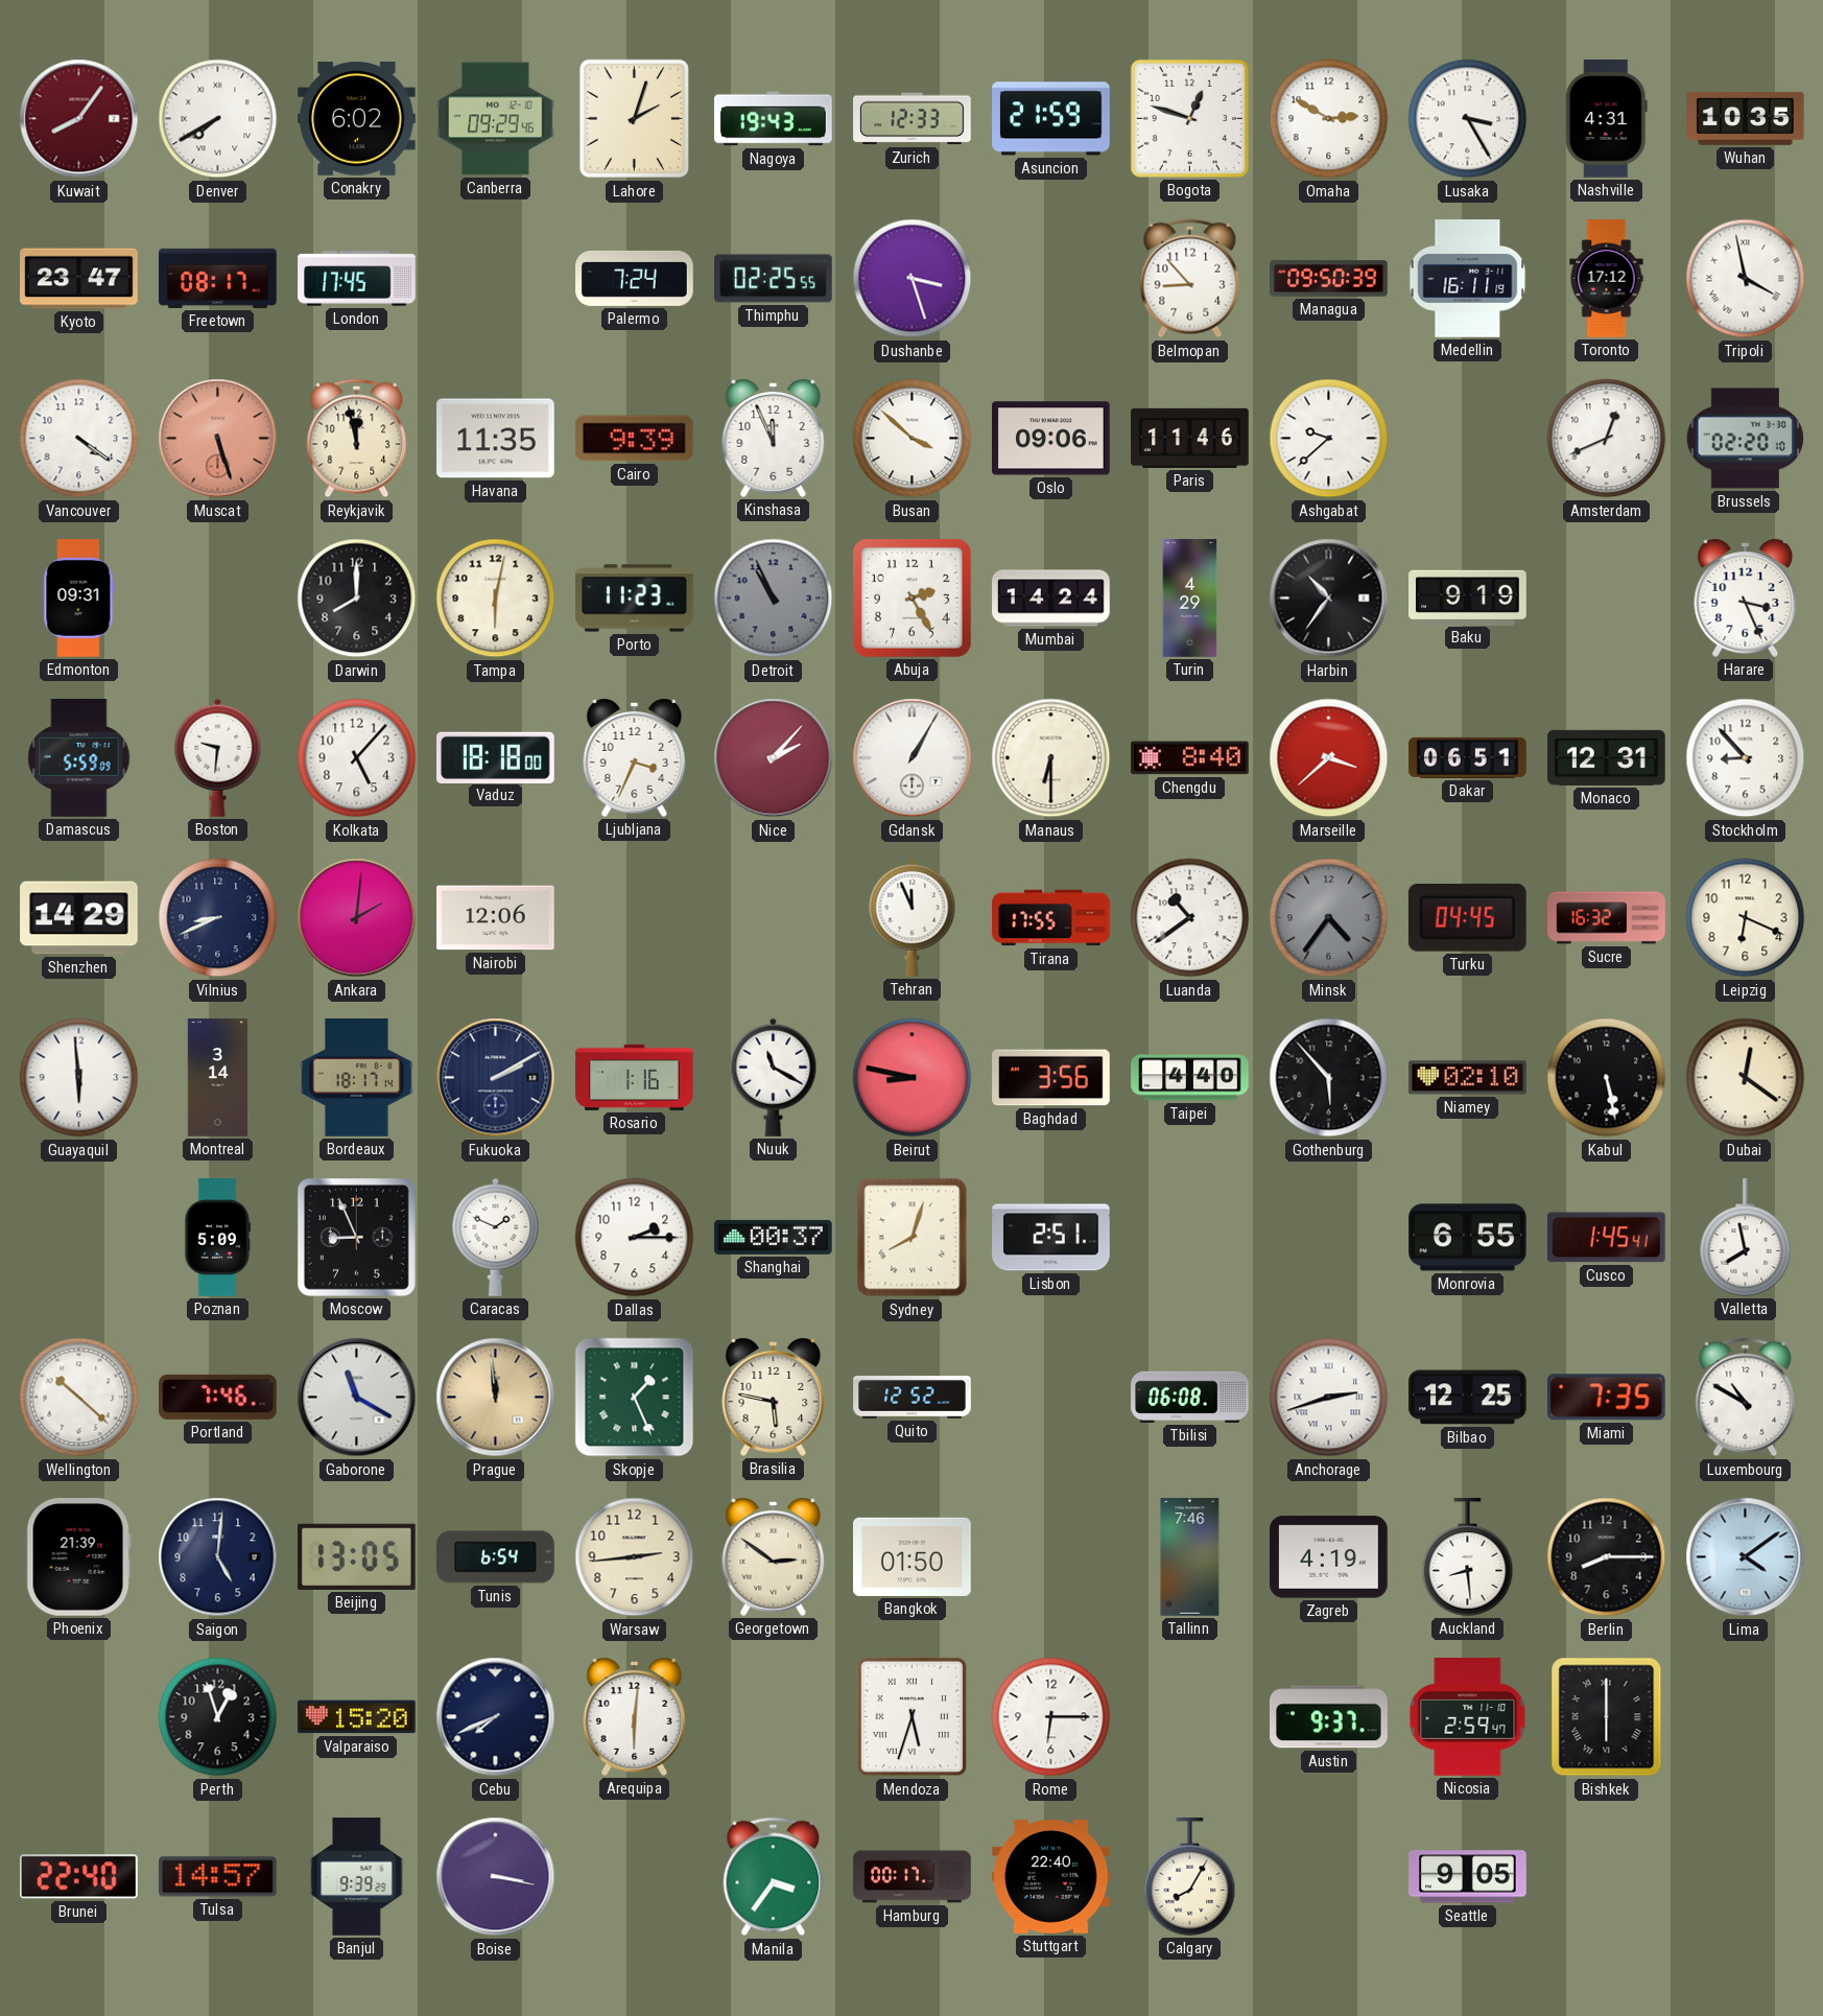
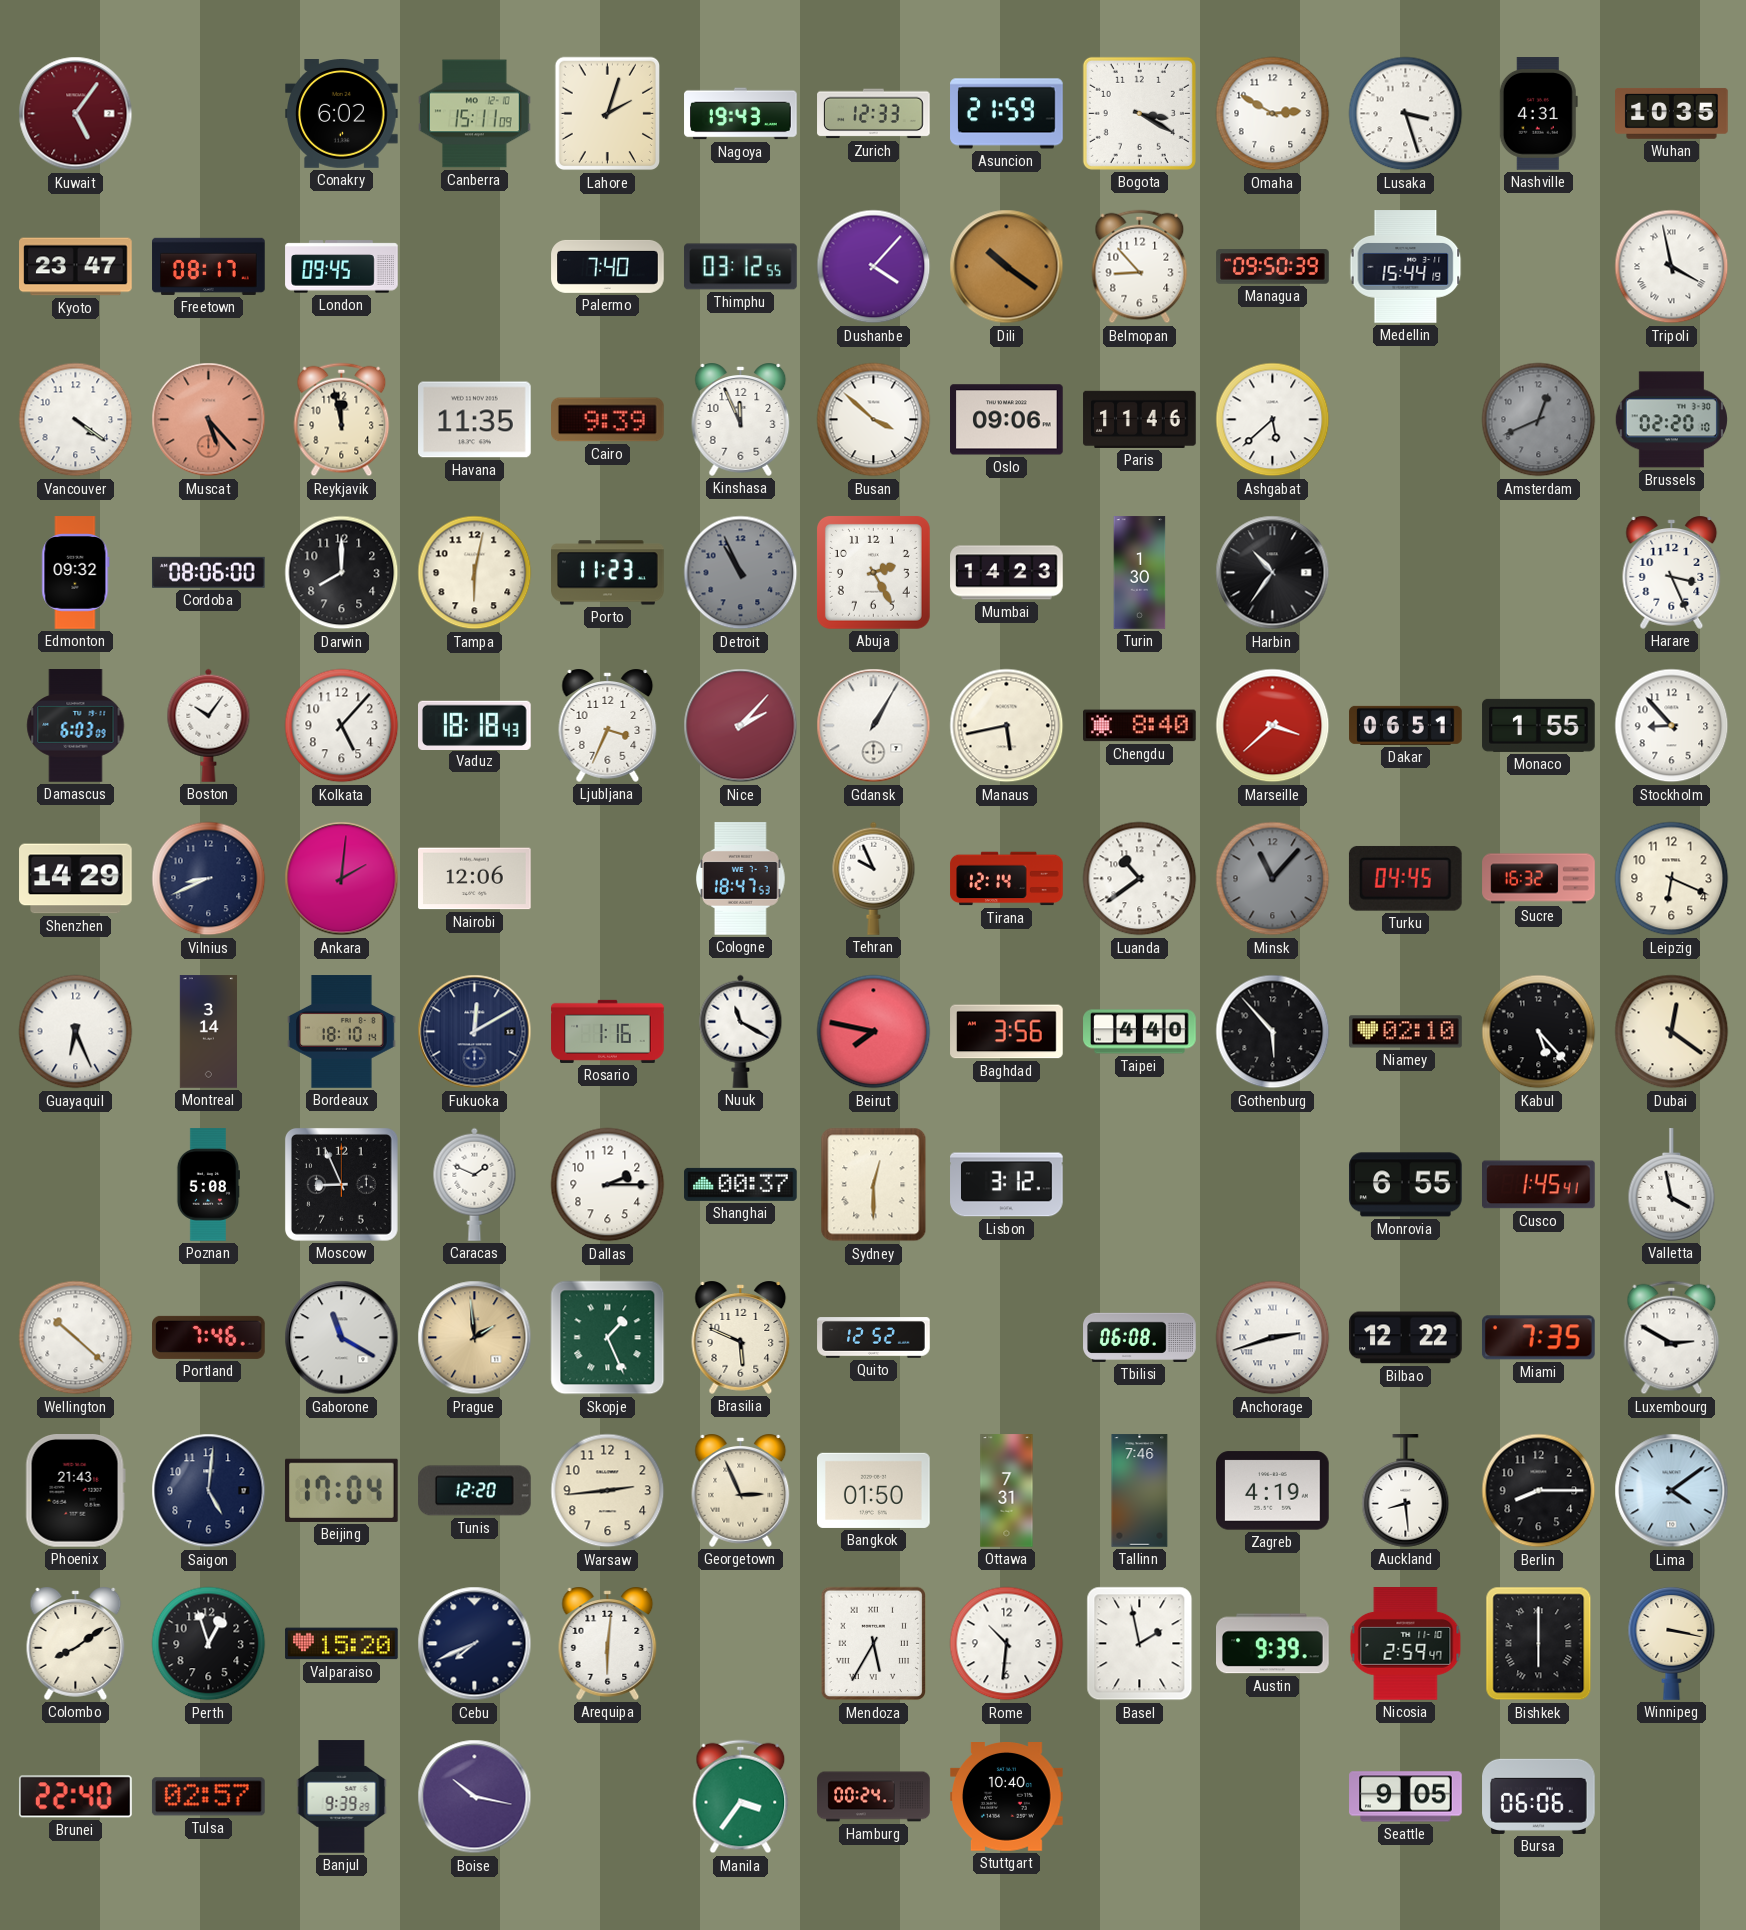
Kuwait: 8:06 -> 5:06
Denver: 7:40 -> none
Canberra: 09:29 -> 15:11
Bogota: 12:48 -> 3:20
Lusaka: 3:25 -> 3:27
London: 17:45 -> 09:45
Palermo: 7:24 -> 7:40
Thimphu: 02:25 -> 03:12
Dushanbe: 3:27 -> 4:07
Dili: none -> 10:21
Medellin: 16:11 -> 15:44
Toronto: 17:12 -> none
Muscat: 5:27 -> 5:23
Ashgabat: 9:38 -> 5:38
Amsterdam dial: white -> grey
Edmonton: 09:31 -> 09:32
Cordoba: none -> 08:06
Mumbai: 14:24 -> 14:23
Turin: 4:29 -> 1:30
Baku: 9:19 -> none
Damascus: 5:59 -> 6:03
Boston: 9:31 -> 10:06
Vaduz: 18:18:00 -> 18:18:43
Manaus: 6:30 -> 5:43
Monaco: 12:31 -> 1:55
Cologne: none -> 18:47
Tehran: 11:56 -> 9:56
Tirana: 17:55 -> 12:14
Minsk: 4:36 -> 11:07
Guayaquil: 5:59 -> 6:26
Bordeaux: 18:17 -> 18:10
Fukuoka: 2:10 -> 12:10
Beirut: 8:47 -> 7:47
Kabul: 5:28 -> 5:23
Poznan: 5:09 -> 5:08
Sydney: 8:03 -> 12:30
Lisbon: 2:51 -> 3:12
Valletta: 7:58 -> 3:58
Prague: 11:59 -> 1:59
Brasilia: 5:47 -> 5:49
Bilbao: 12:25 -> 12:22
Luxembourg: 10:50 -> 2:50
Phoenix: 21:39 -> 21:43
Beijing: 13:05 -> 17:04
Tunis: 6:54 -> 12:20
Georgetown: 2:51 -> 2:56
Ottawa: none -> 7:31
Colombo: none -> 8:09
Mendoza: 5:33 -> 5:35
Rome: 6:15 -> 10:31
Basel: none -> 1:58
Austin: 9:37 -> 9:39
Winnipeg: none -> 3:17
Tulsa: 14:57 -> 02:57
Boise: 3:17 -> 10:17
Hamburg: 00:17 -> 00:24
Stuttgart: 22:40 -> 10:40
Calgary: 8:05 -> none
Bursa: none -> 06:06
